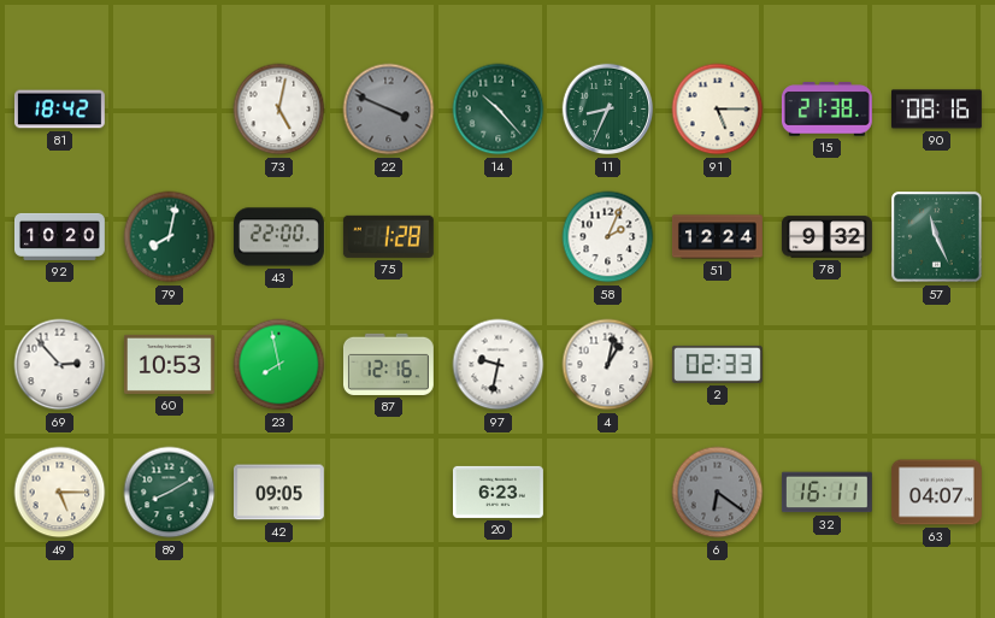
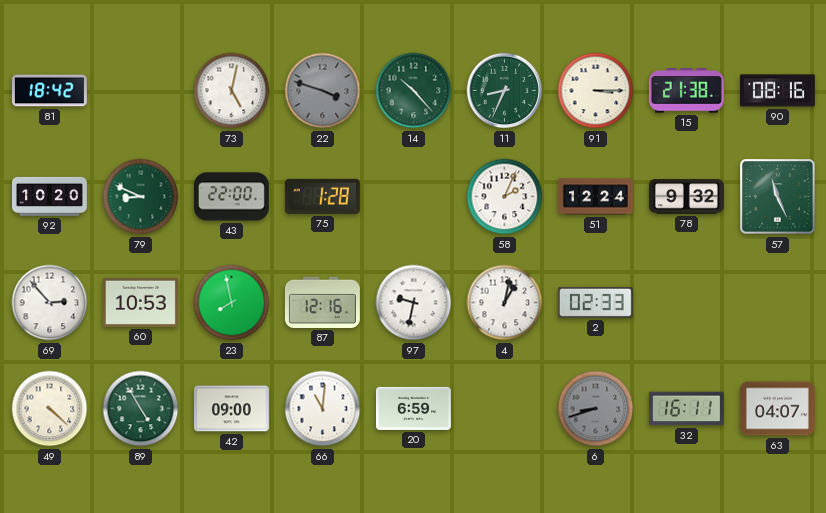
22: 3:49 -> 3:48
91: 5:15 -> 3:15
79: 8:02 -> 8:49
49: 5:15 -> 4:22
89: 8:10 -> 4:55
42: 09:05 -> 09:00
66: none -> 11:01
20: 6:23 -> 6:59
6: 6:21 -> 8:42
